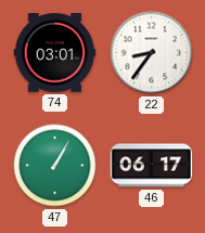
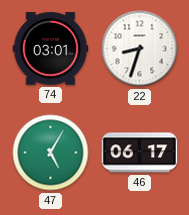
22: 8:36 -> 8:33
47: 1:05 -> 5:05
